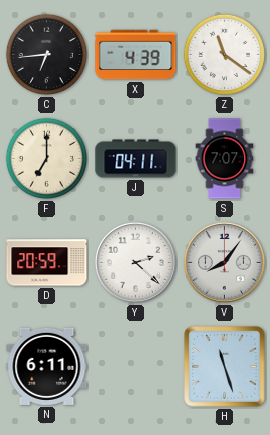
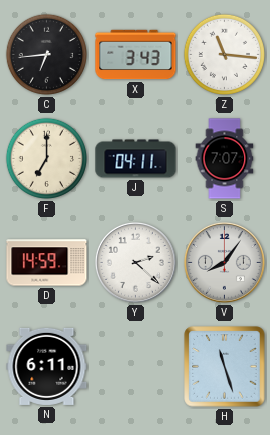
X: 4:39 -> 3:43
Z: 11:21 -> 11:16
D: 20:59 -> 14:59
